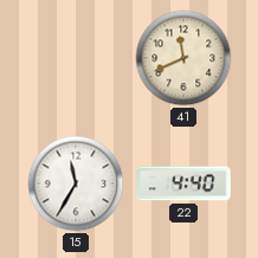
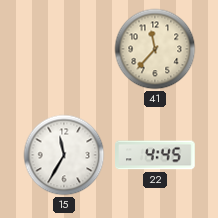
41: 11:41 -> 11:37
22: 4:40 -> 4:45
